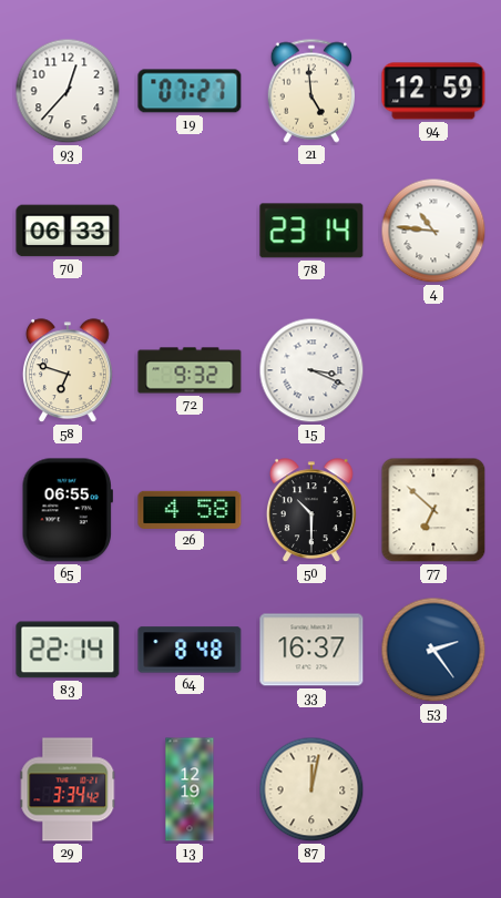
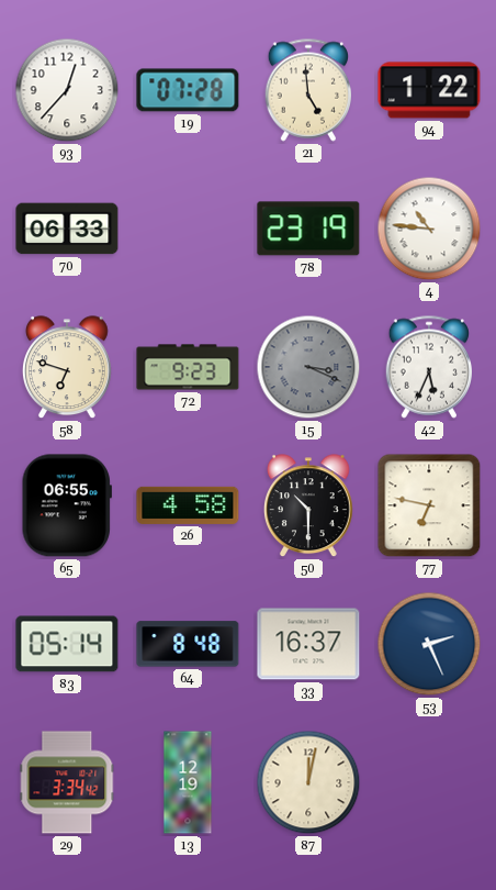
19: 07:27 -> 07:28
94: 12:59 -> 1:22
78: 23:14 -> 23:19
72: 9:32 -> 9:23
15 dial: white -> grey
42: none -> 5:34
77: 6:52 -> 6:47
83: 22:14 -> 05:14
53: 2:24 -> 2:26
